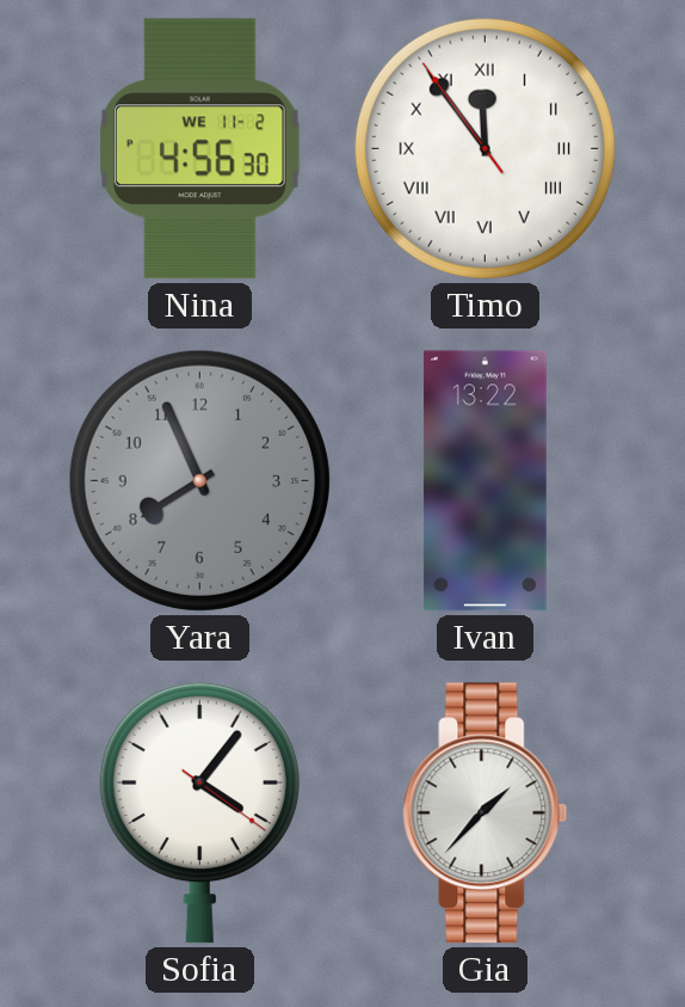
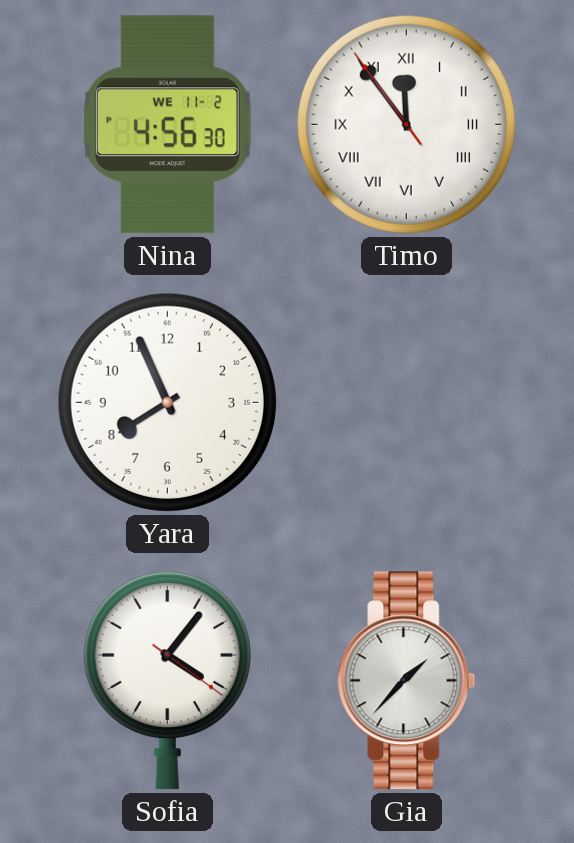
Yara dial: grey -> white
Ivan: 13:22 -> none
